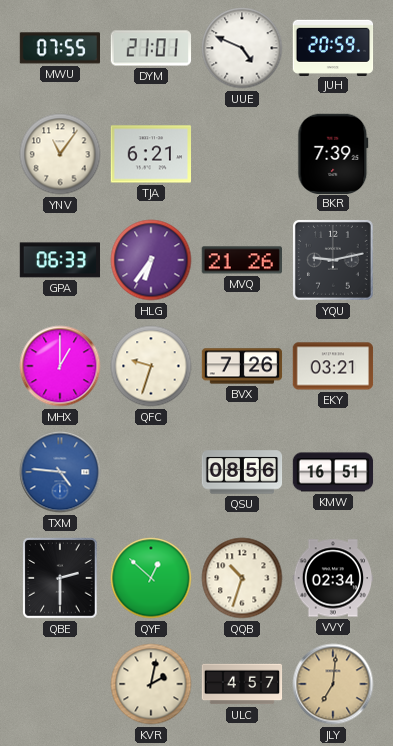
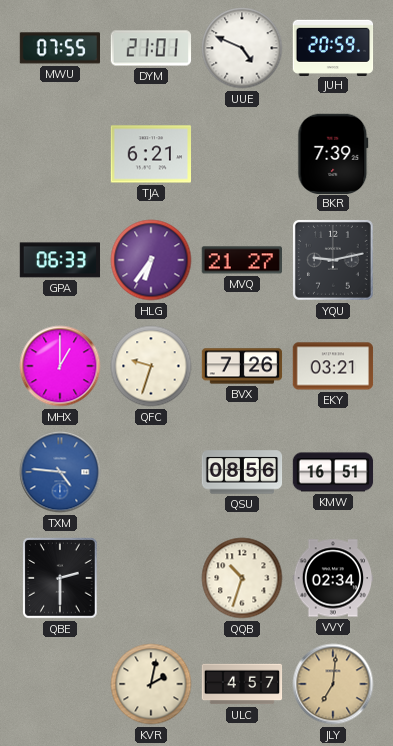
YNV: 11:06 -> none
MVQ: 21:26 -> 21:27
QYF: 12:52 -> none
